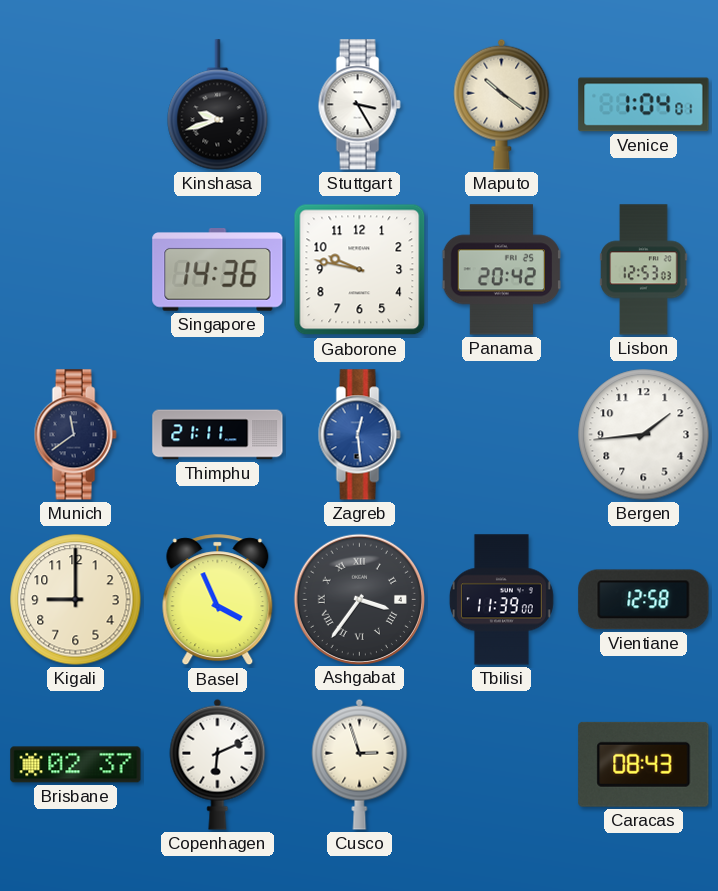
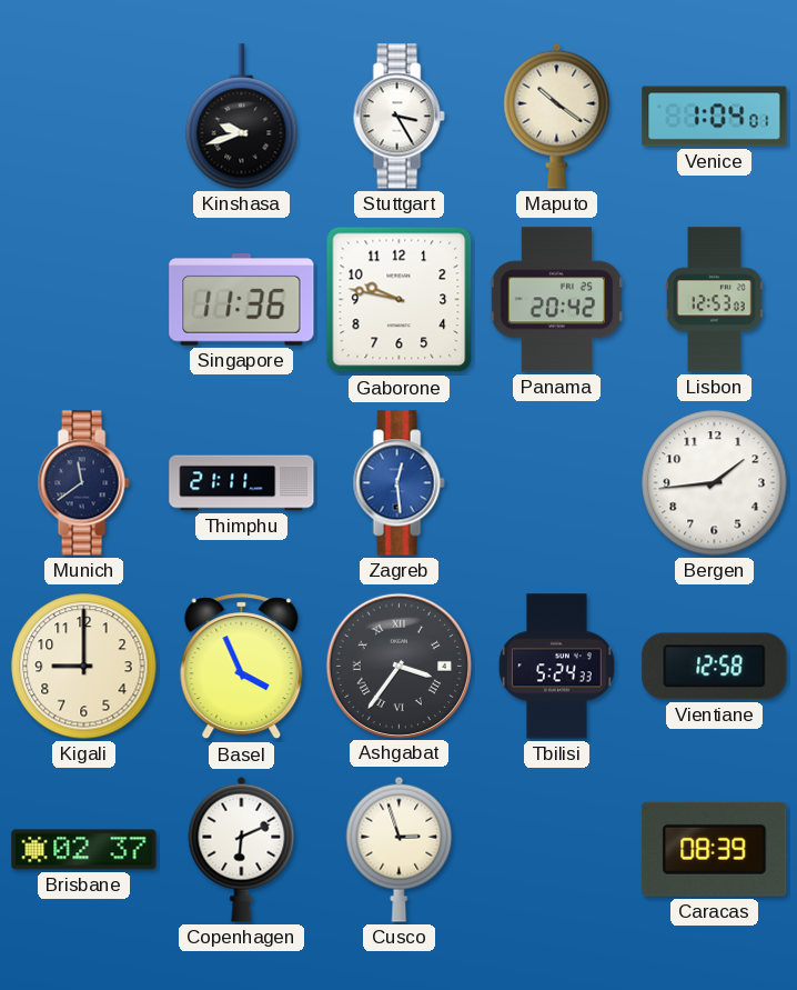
Singapore: 14:36 -> 11:36
Tbilisi: 11:39 -> 5:24
Caracas: 08:43 -> 08:39
